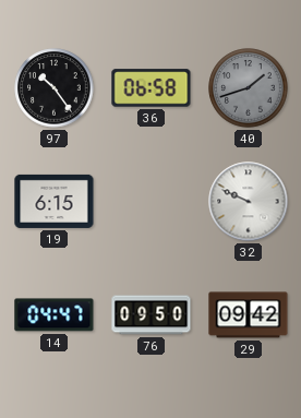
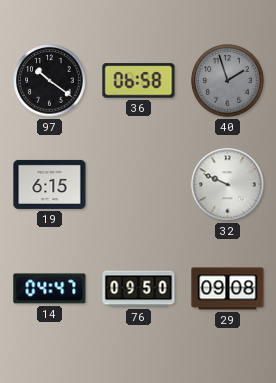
97: 10:24 -> 10:21
40: 1:42 -> 1:57
29: 09:42 -> 09:08
